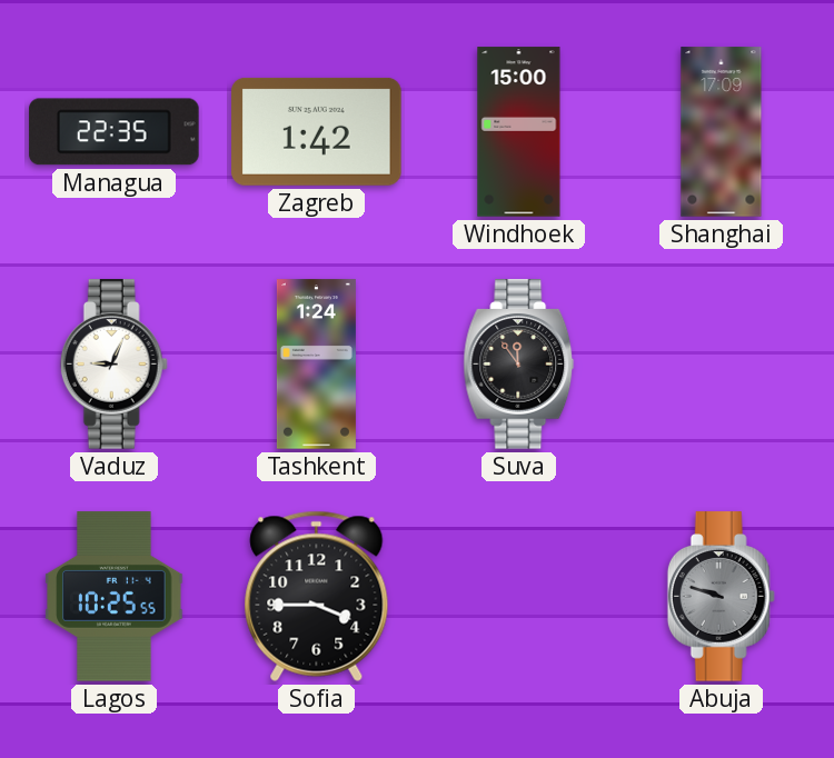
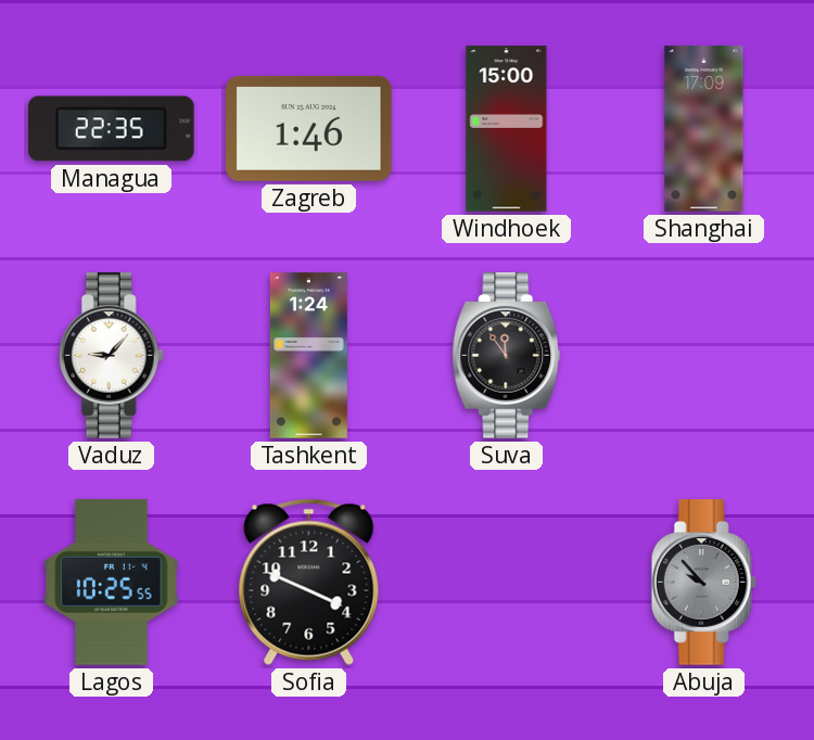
Zagreb: 1:42 -> 1:46
Vaduz: 9:04 -> 9:07
Sofia: 3:45 -> 3:49
Abuja: 9:48 -> 9:53
